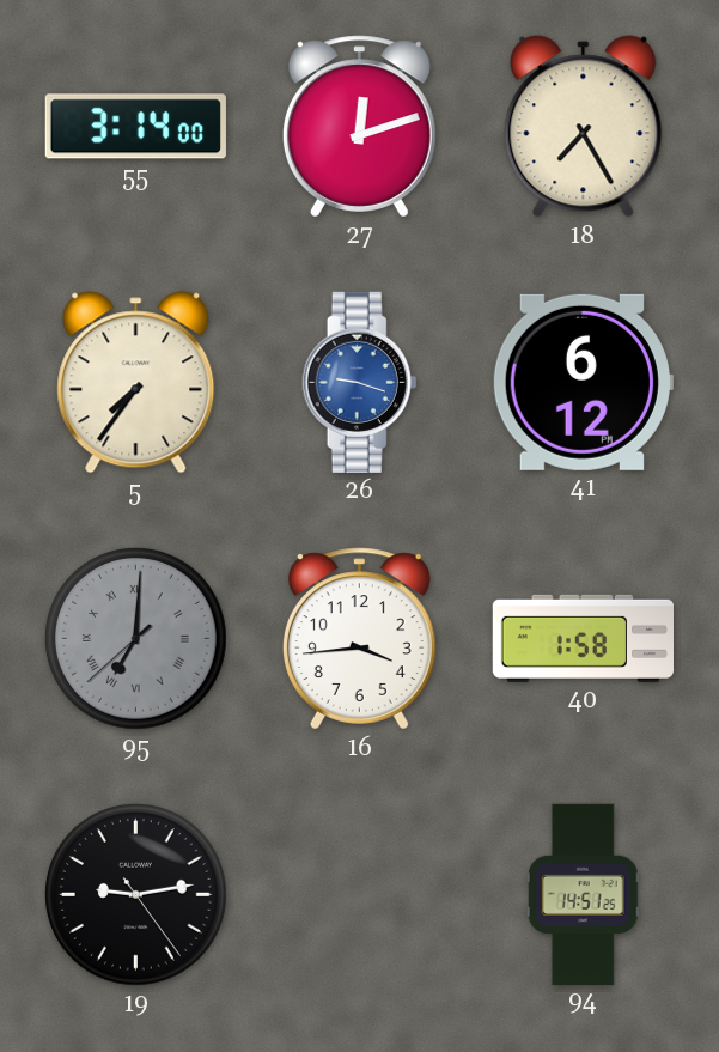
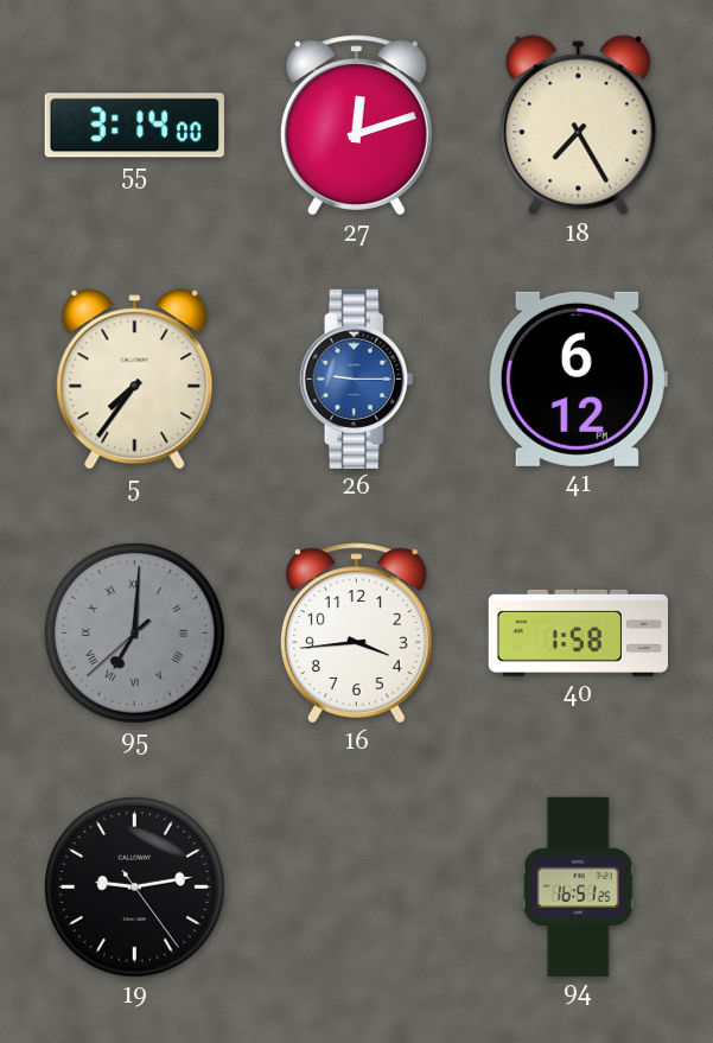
26: 9:18 -> 9:15
94: 14:51 -> 16:51
